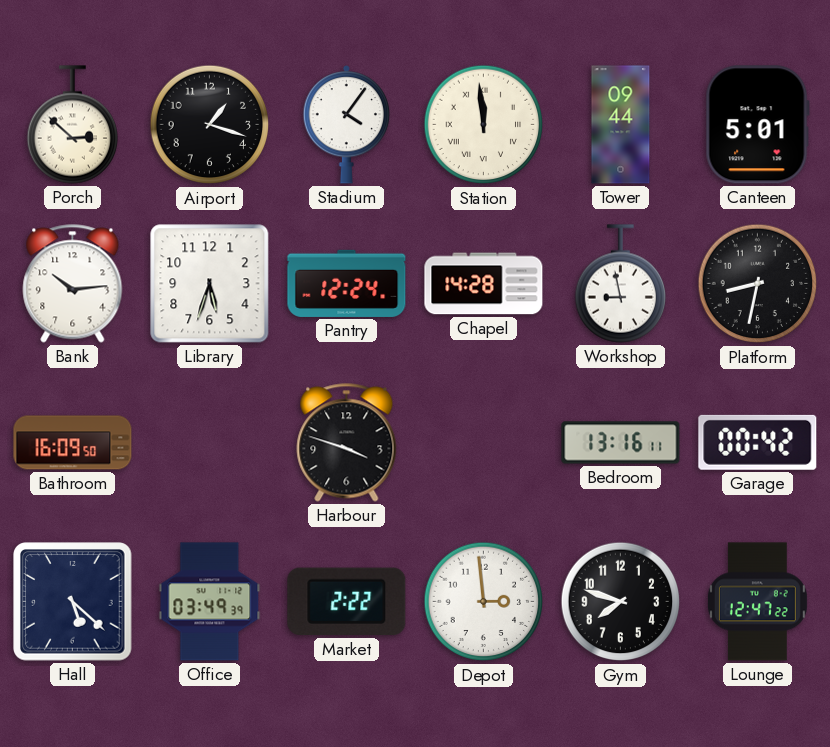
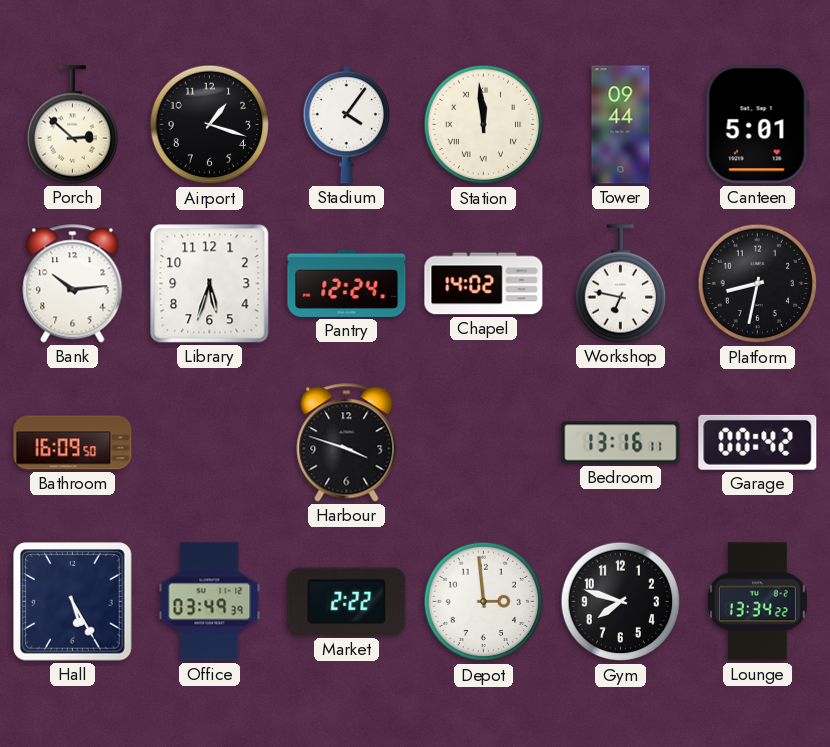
Chapel: 14:28 -> 14:02
Workshop: 8:58 -> 6:47
Hall: 5:22 -> 5:25
Lounge: 12:47 -> 13:34
